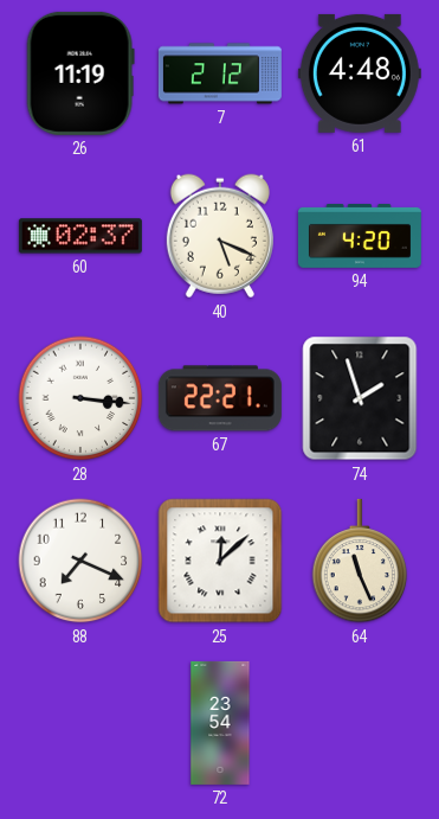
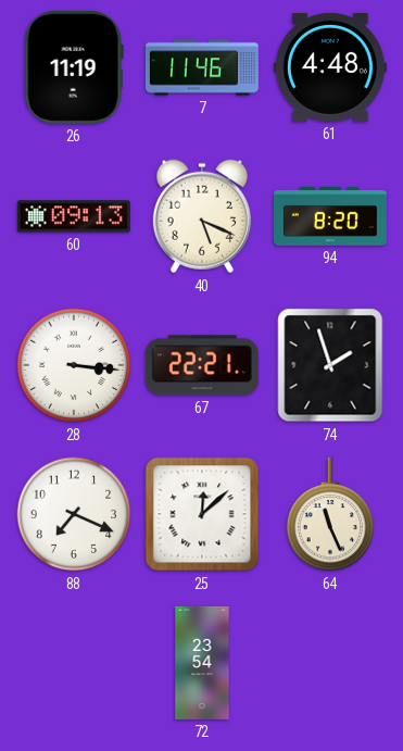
7: 2:12 -> 11:46
60: 02:37 -> 09:13
94: 4:20 -> 8:20
